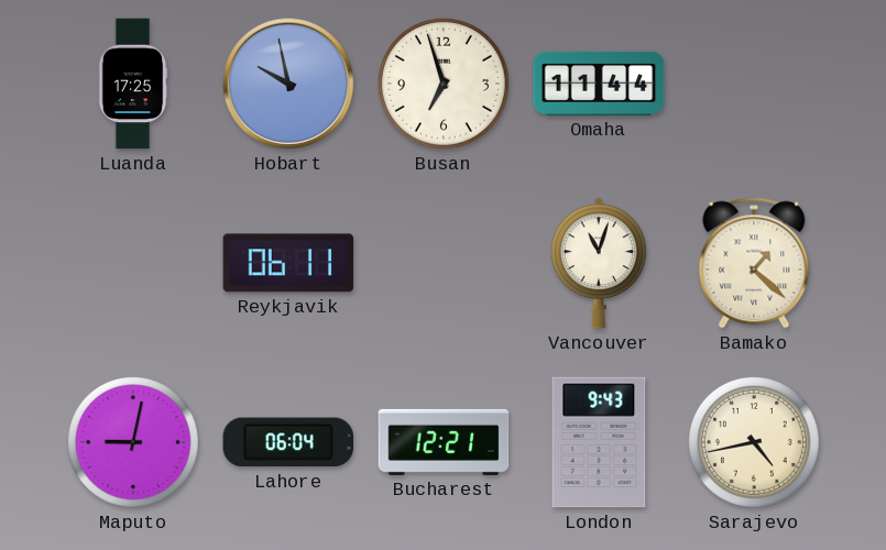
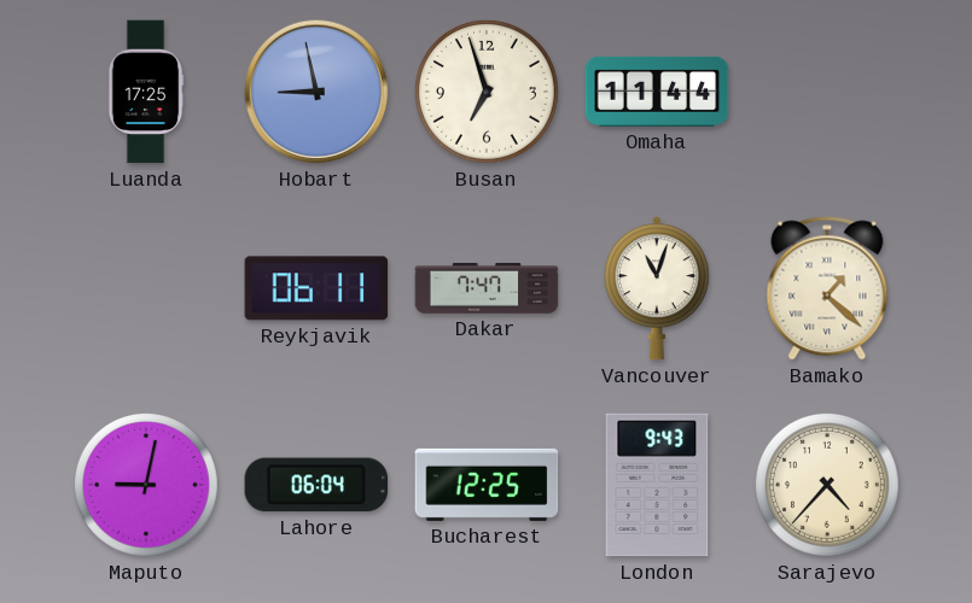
Hobart: 9:58 -> 8:58
Dakar: none -> 7:47
Bucharest: 12:21 -> 12:25
Sarajevo: 4:43 -> 4:37
